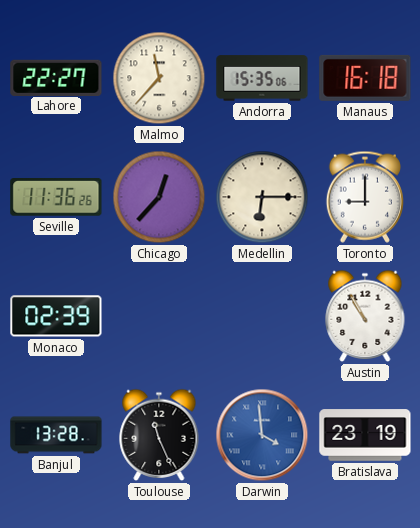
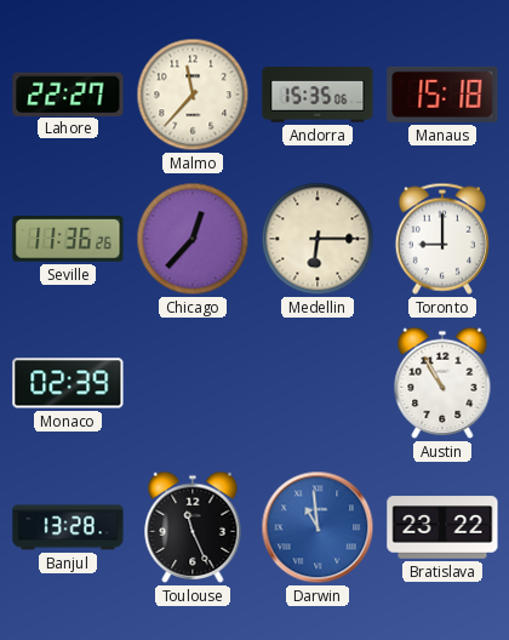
Manaus: 16:18 -> 15:18
Darwin: 3:59 -> 10:59
Bratislava: 23:19 -> 23:22
